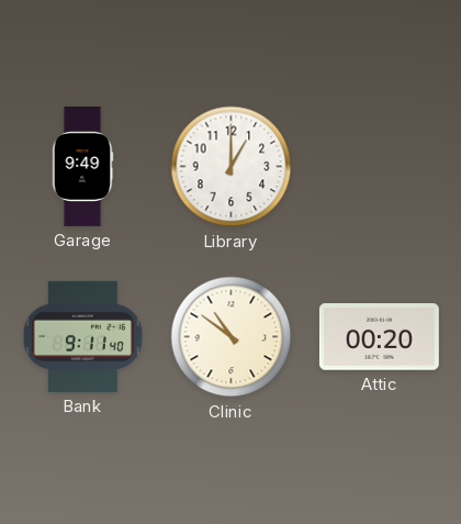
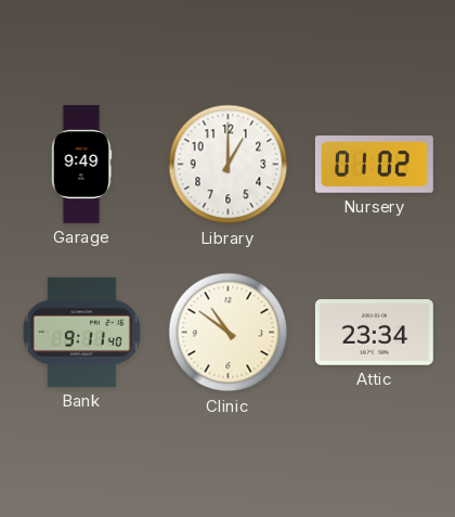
Nursery: none -> 01:02
Attic: 00:20 -> 23:34
